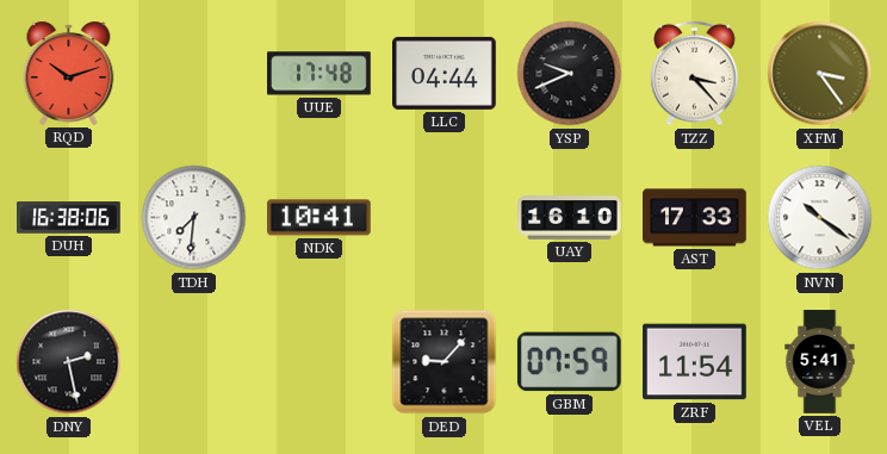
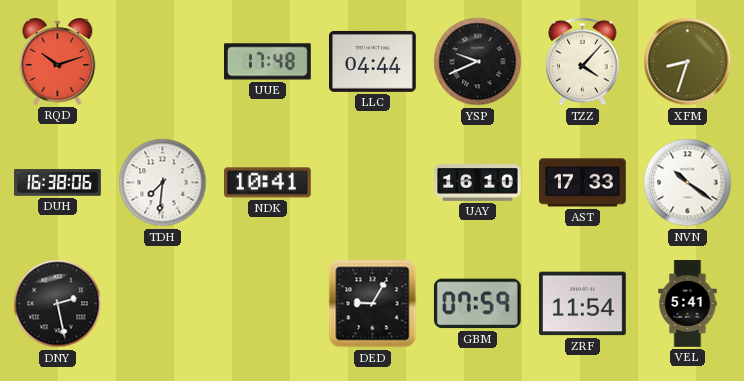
TZZ: 3:23 -> 4:07
XFM: 3:24 -> 8:33
DED: 9:07 -> 9:05
